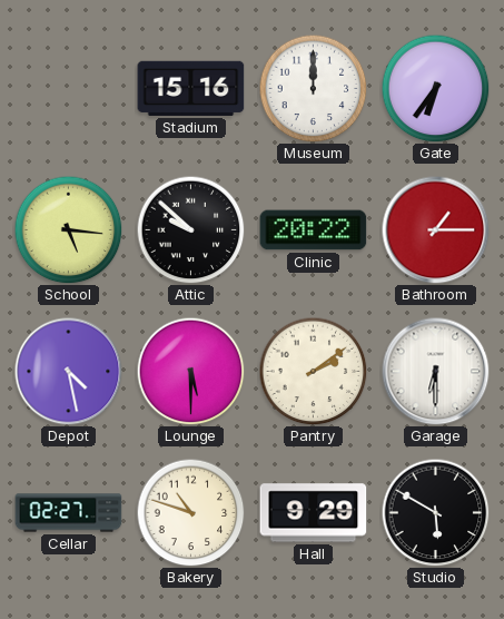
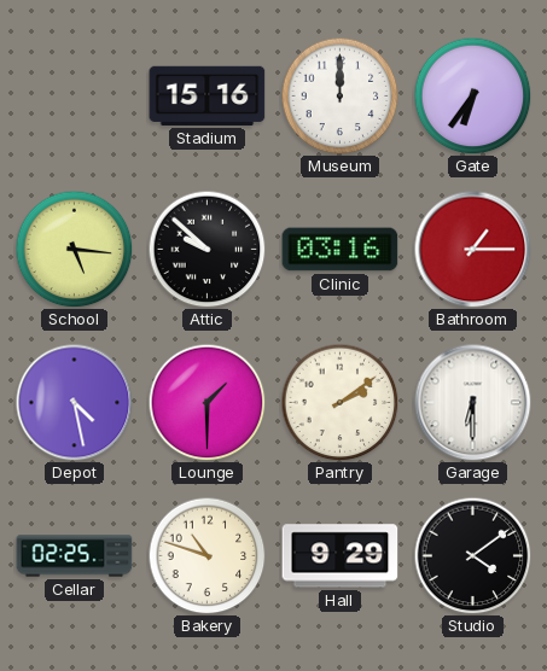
Clinic: 20:22 -> 03:16
Lounge: 5:30 -> 1:30
Cellar: 02:27 -> 02:25
Studio: 5:50 -> 4:09
